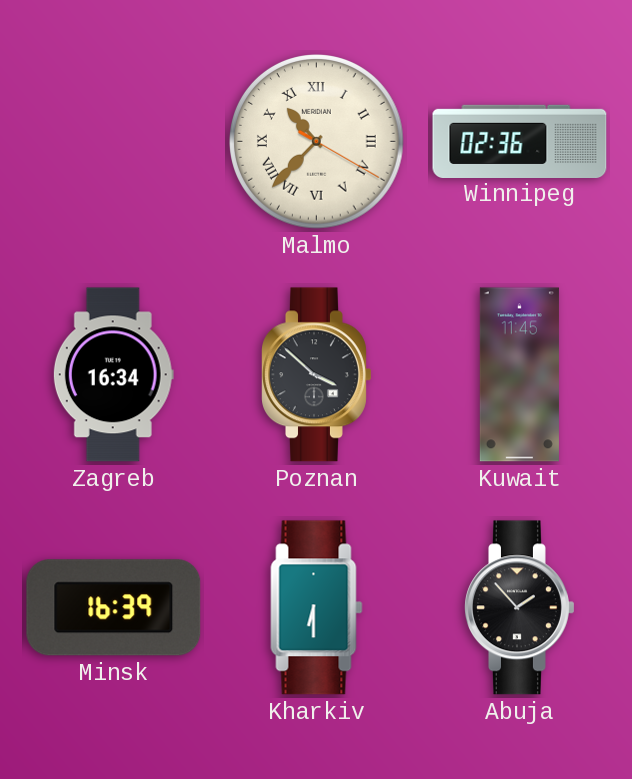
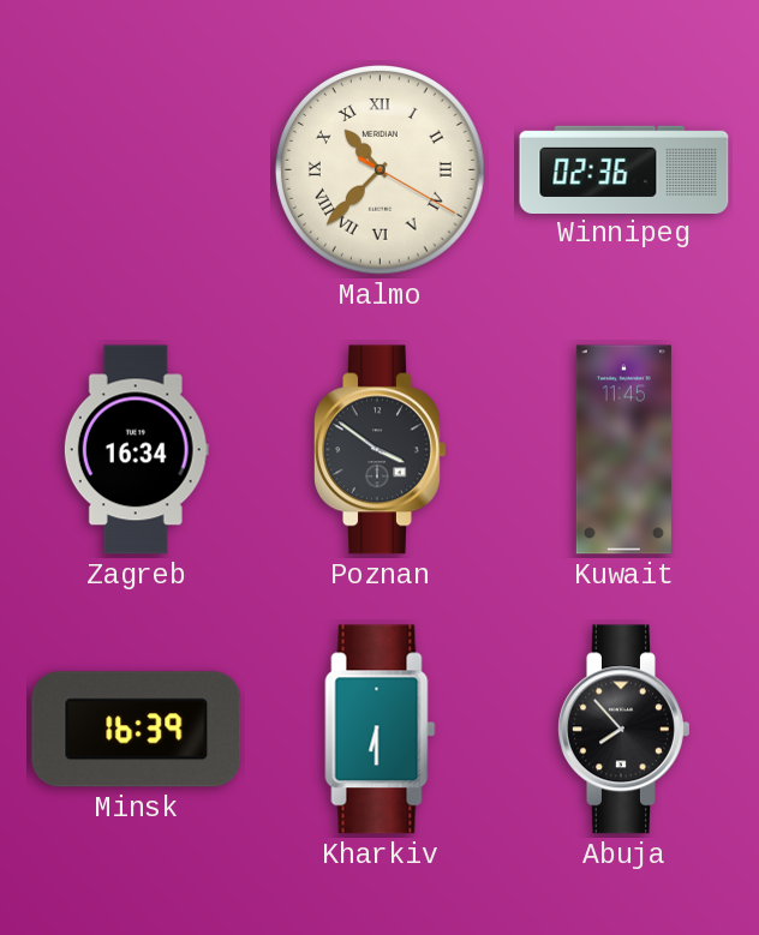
Poznan: 3:52 -> 3:51
Abuja: 1:53 -> 7:53
